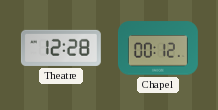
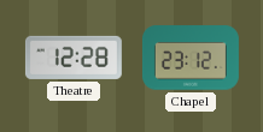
Chapel: 00:12 -> 23:12
